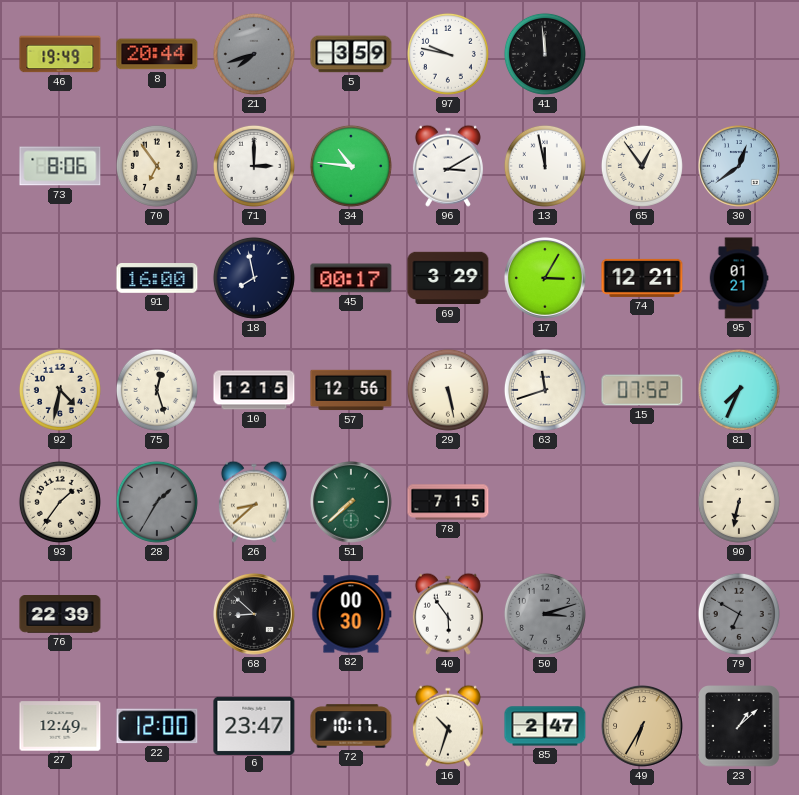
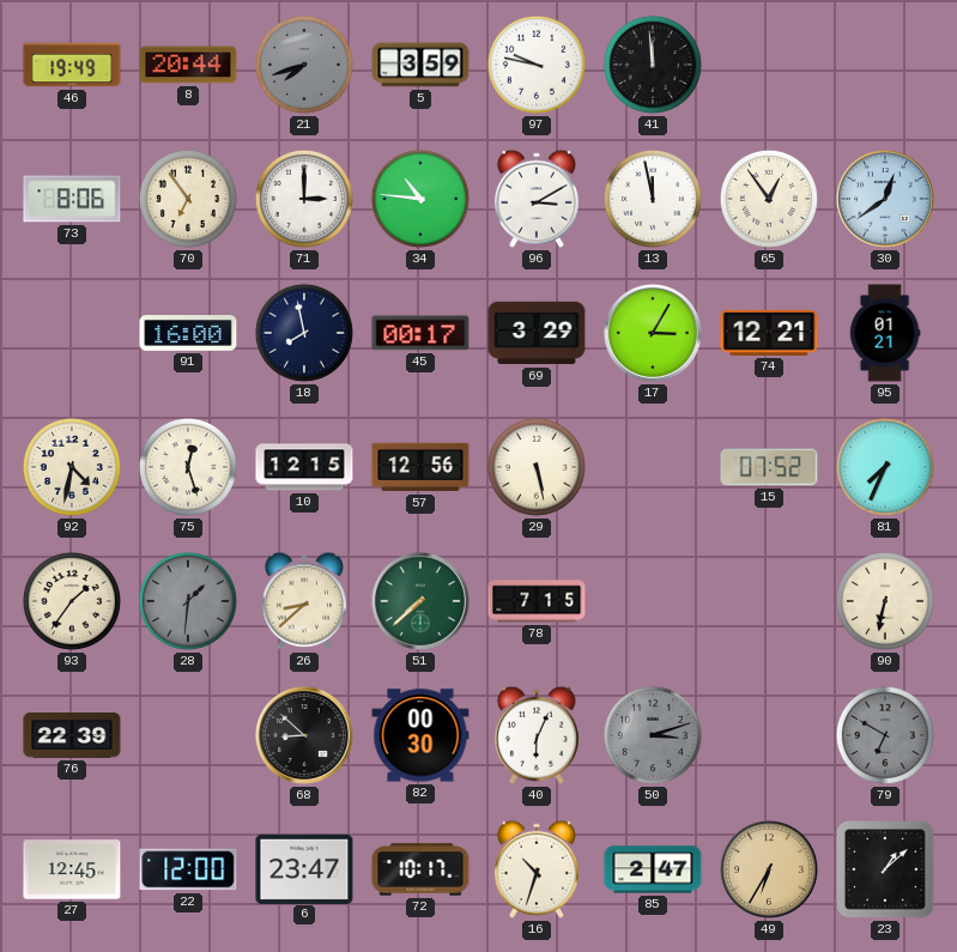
63: 11:42 -> none
28: 1:35 -> 1:31
40: 5:54 -> 6:04
27: 12:49 -> 12:45
